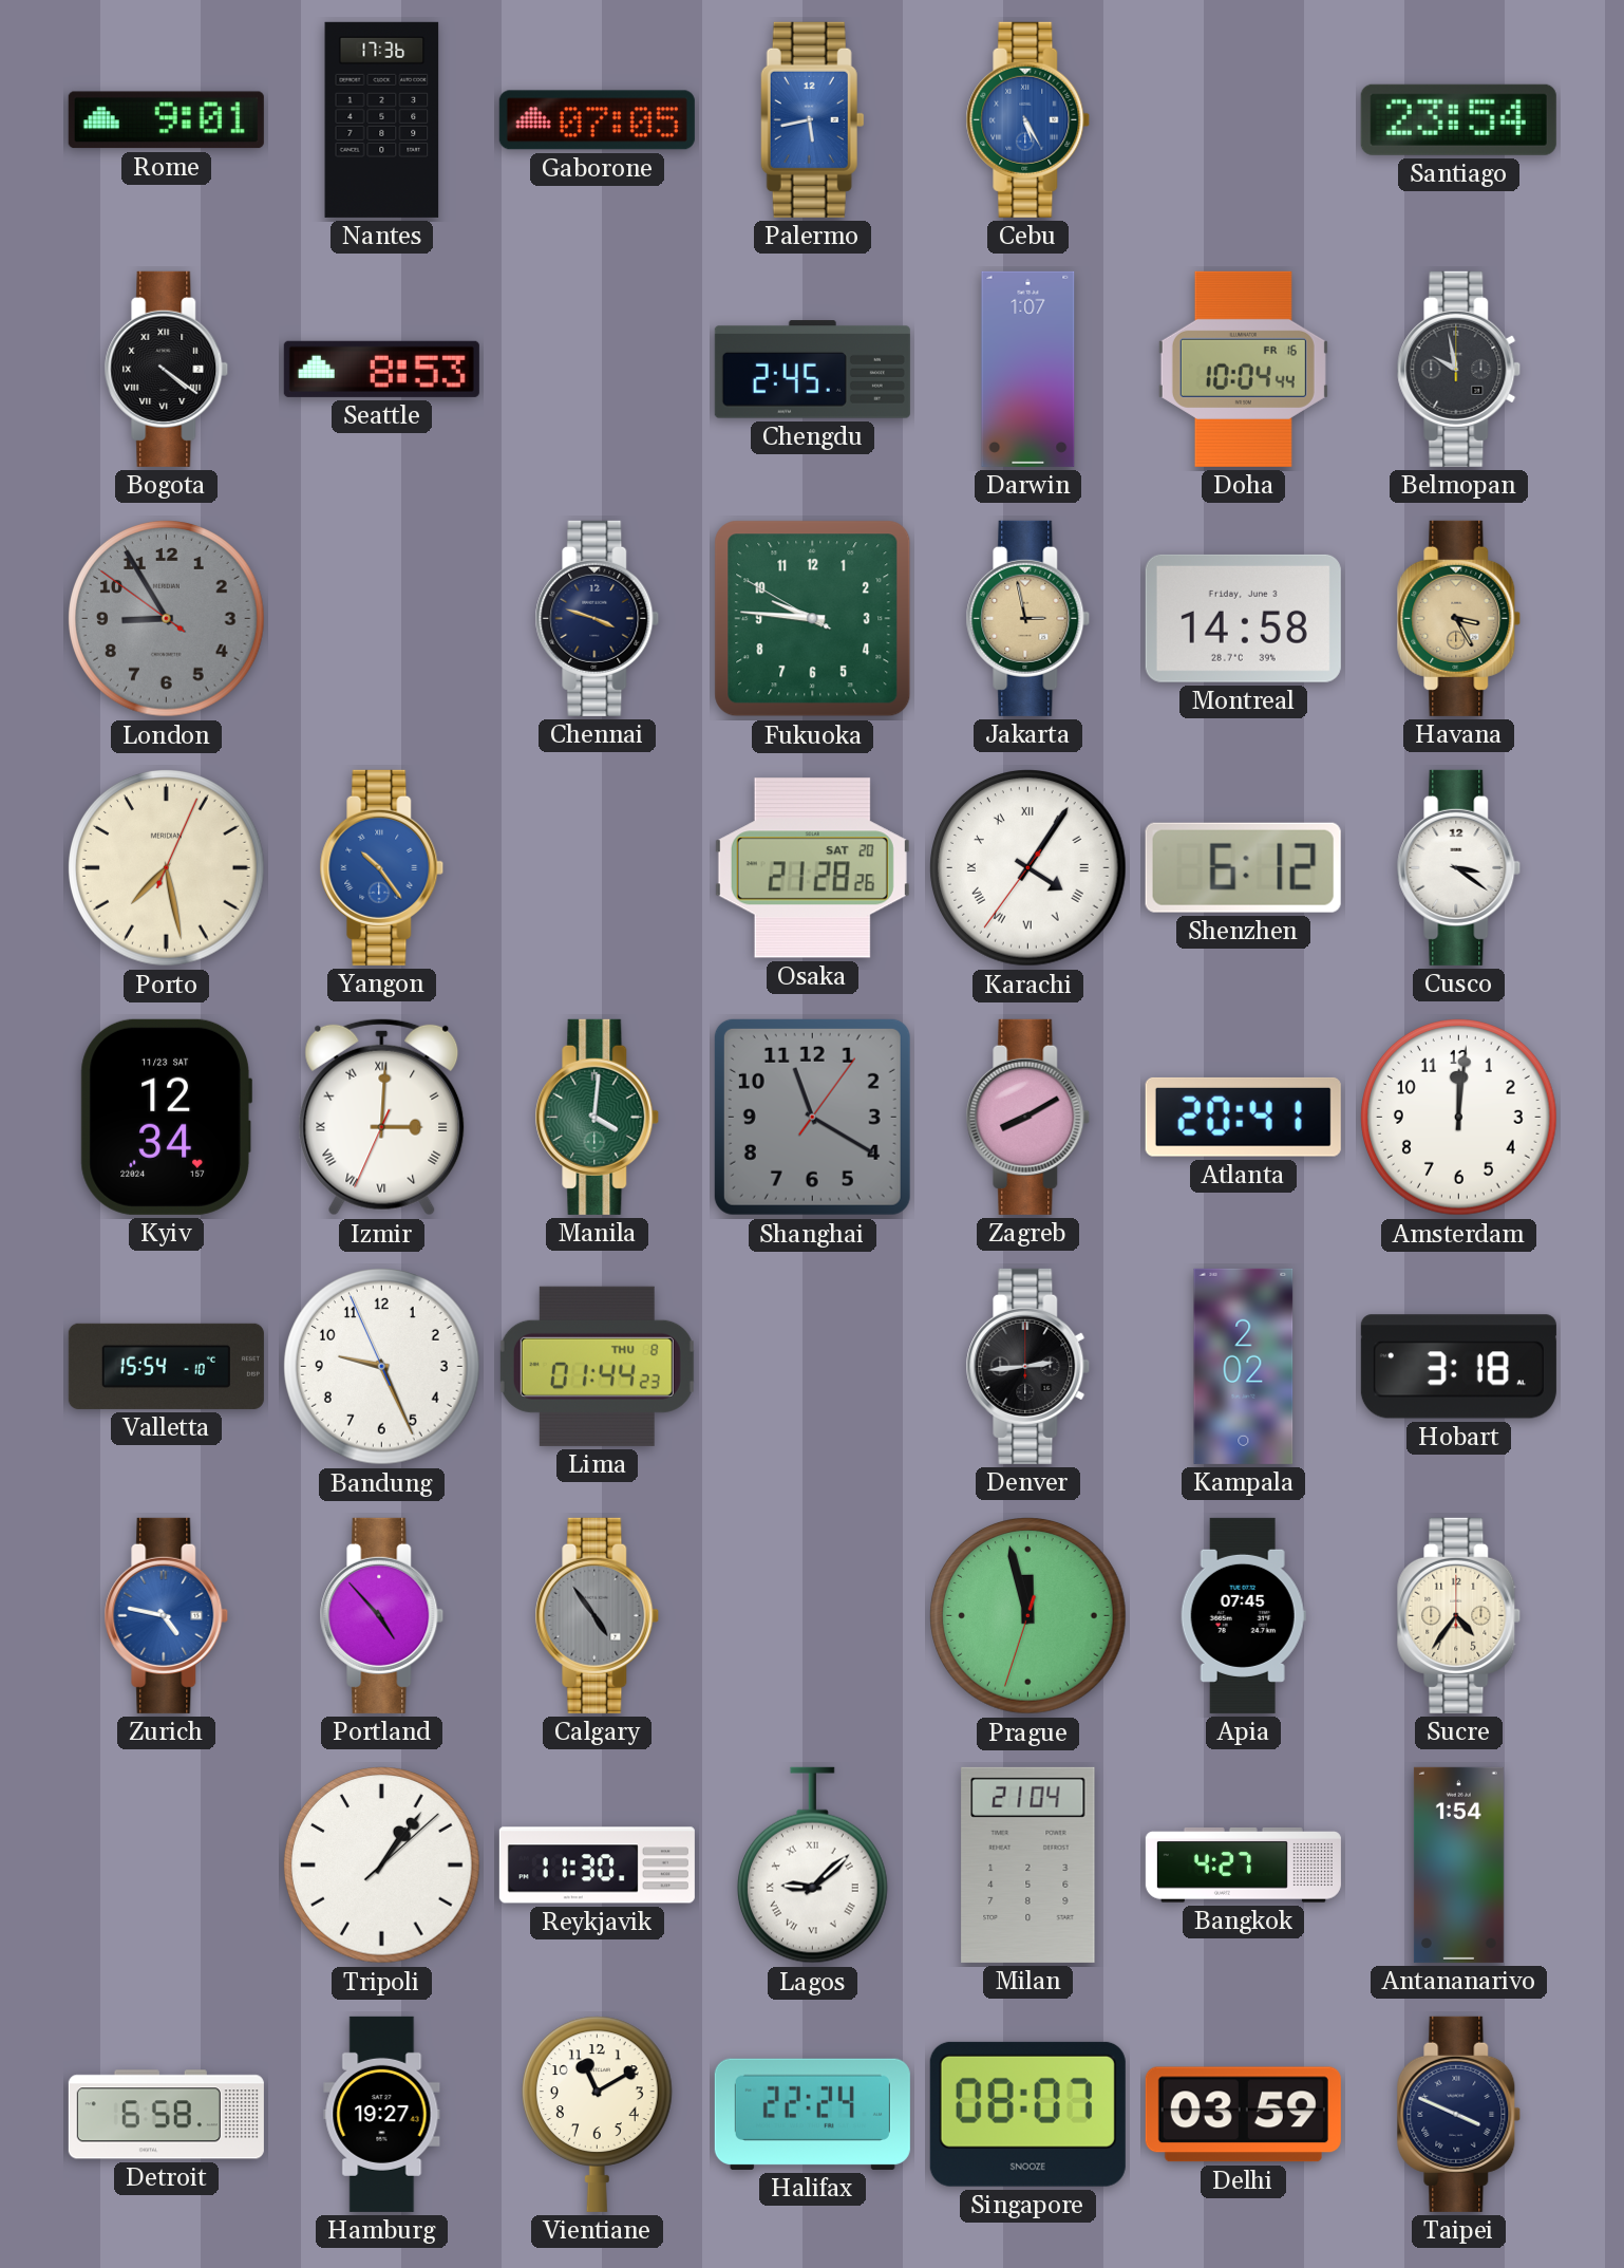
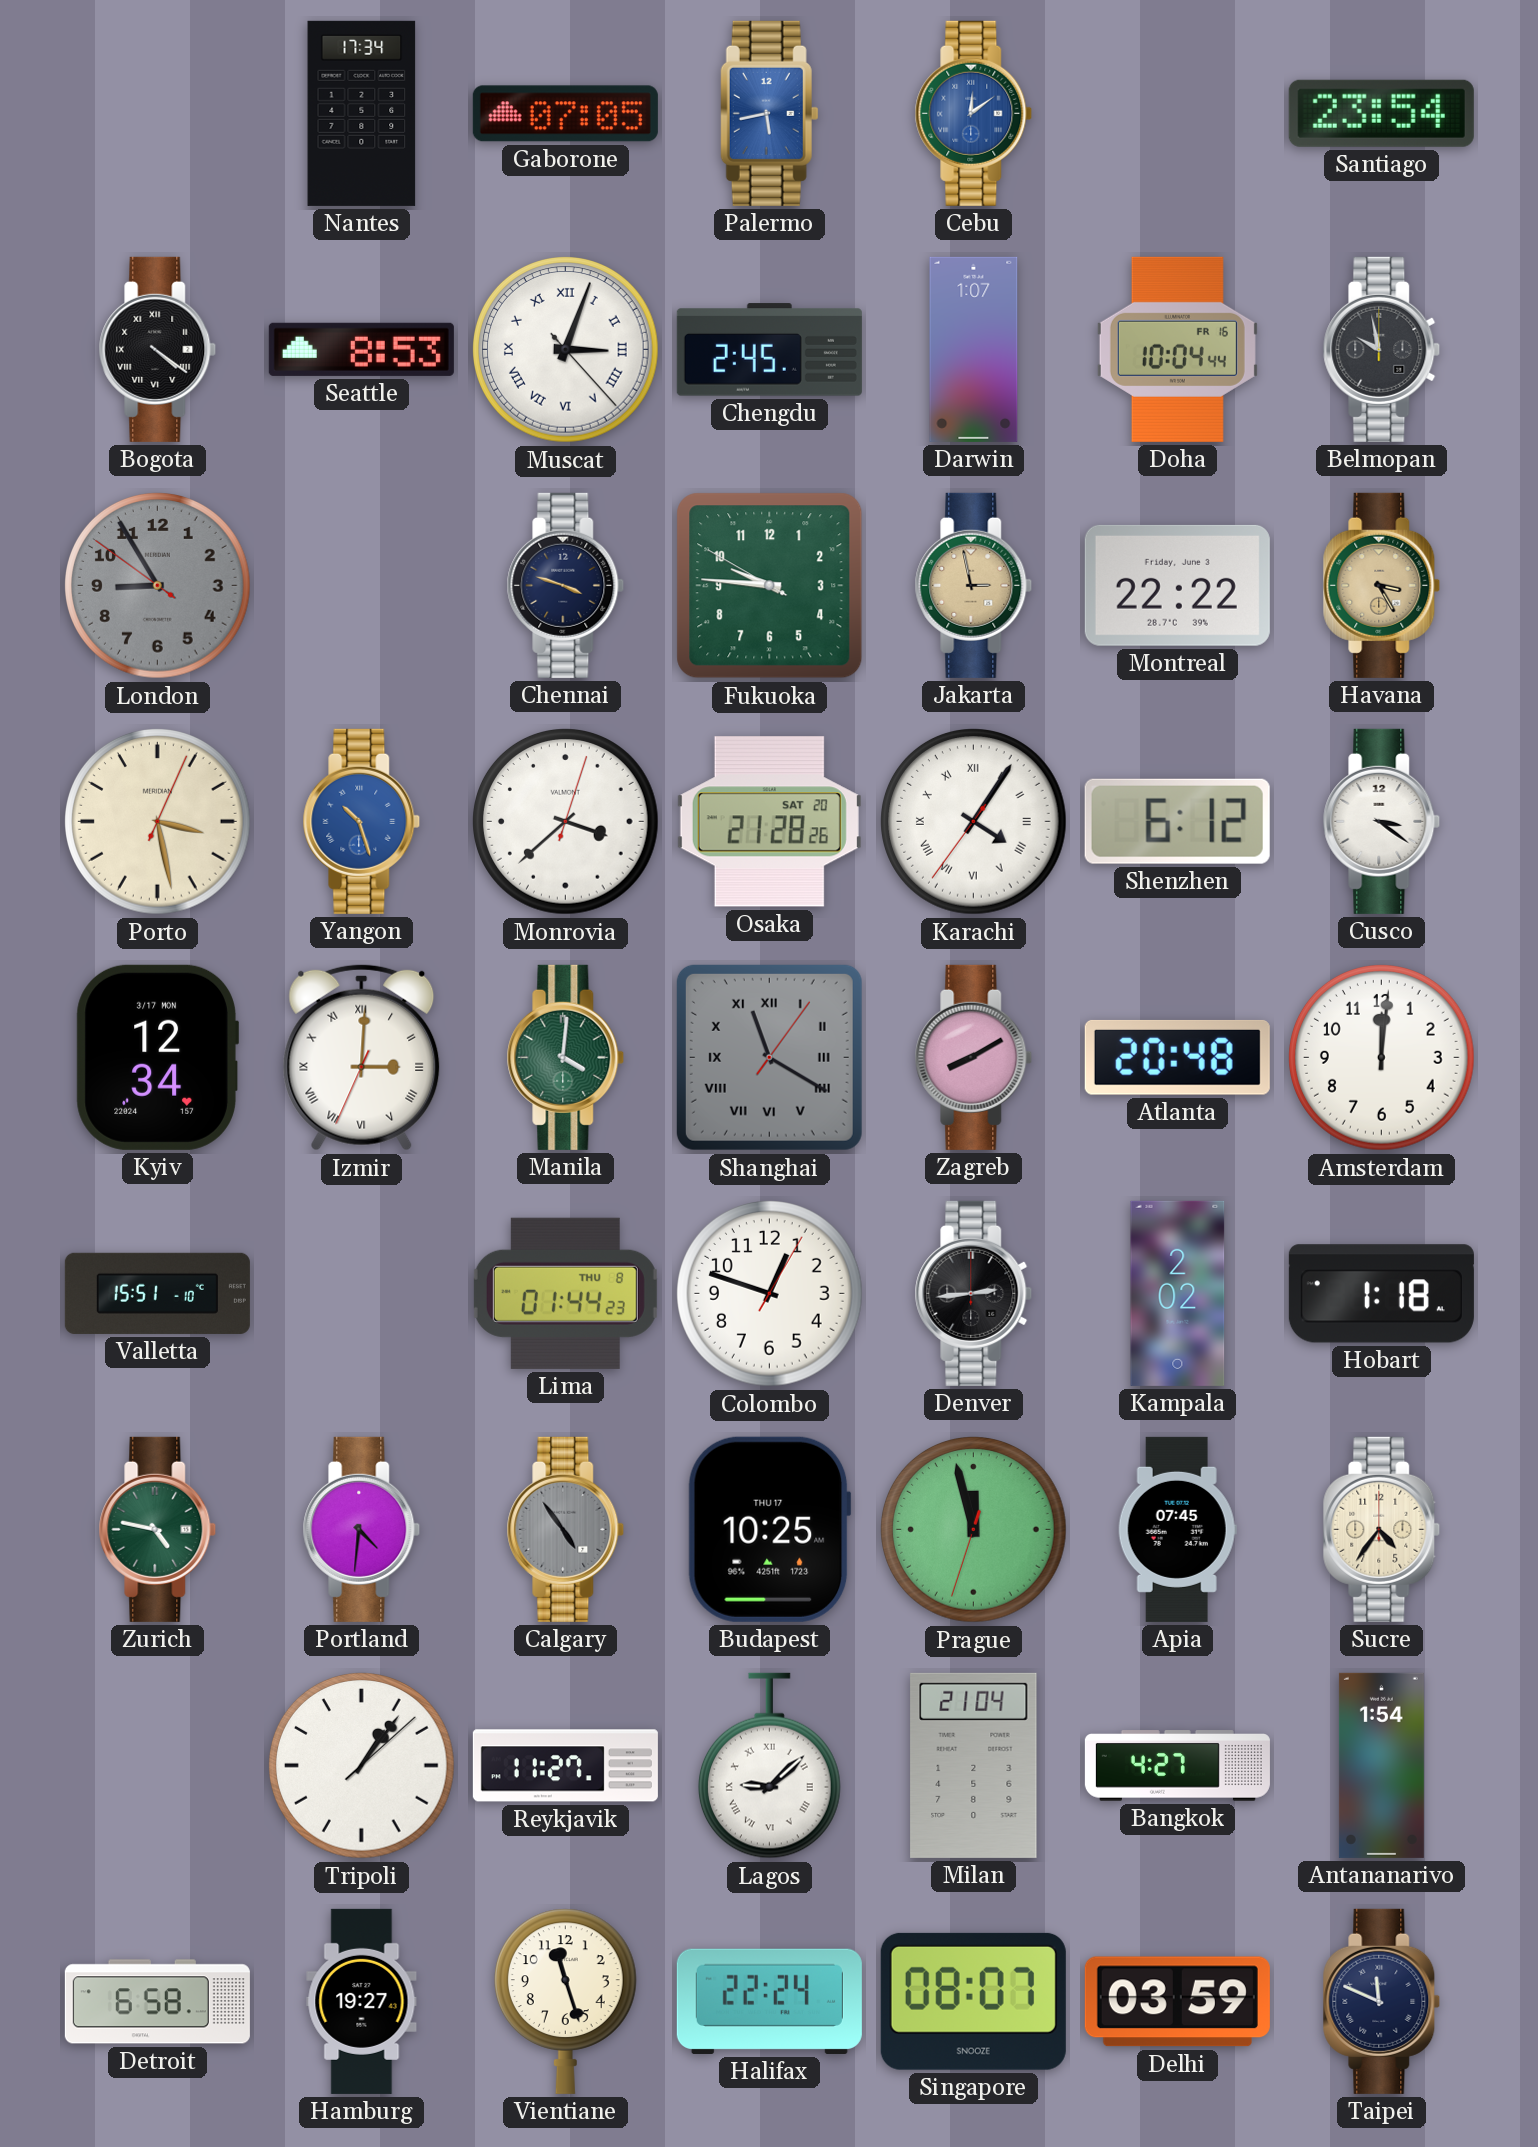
Rome: 9:01 -> none
Nantes: 17:36 -> 17:34
Cebu: 5:25 -> 12:09
Muscat: none -> 3:03
Montreal: 14:58 -> 22:22
Porto: 7:28 -> 3:28
Yangon: 10:24 -> 10:27
Monrovia: none -> 3:38
Kyiv date: 11/23 SAT -> 3/17 MON
Shanghai numerals: Arabic -> Roman
Atlanta: 20:41 -> 20:48
Valletta: 15:54 -> 15:51
Bandung: 9:25 -> none
Colombo: none -> 12:48
Hobart: 3:18 -> 1:18
Zurich dial: blue -> green
Portland: 4:53 -> 4:31
Budapest: none -> 10:25
Reykjavik: 11:30 -> 11:27
Vientiane: 11:10 -> 11:27
Taipei: 3:49 -> 11:49
